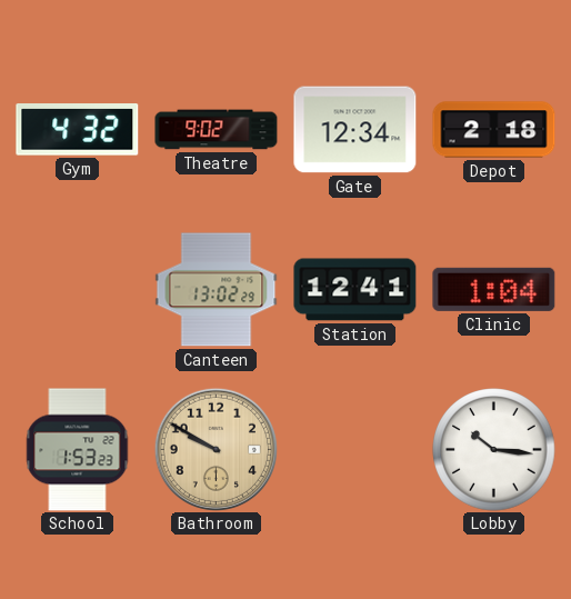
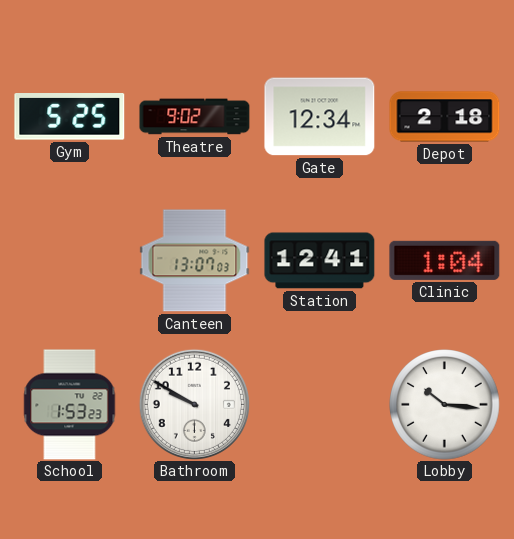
Gym: 4:32 -> 5:25
Canteen: 13:02 -> 13:07
Bathroom dial: champagne -> white
